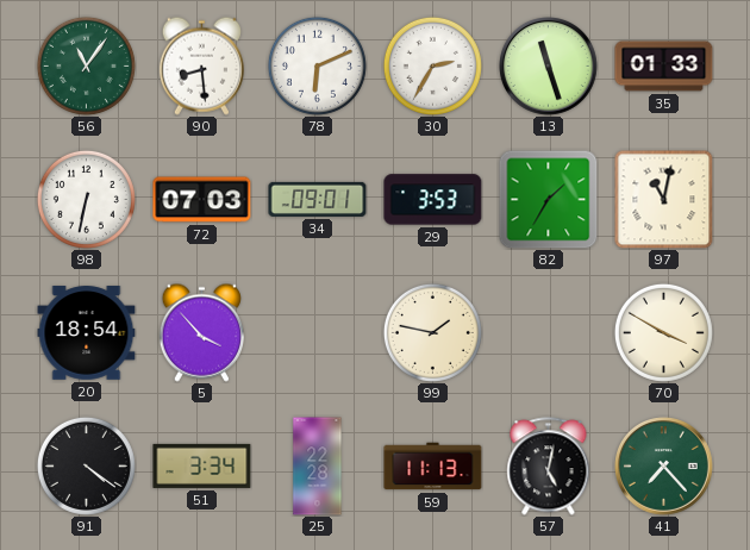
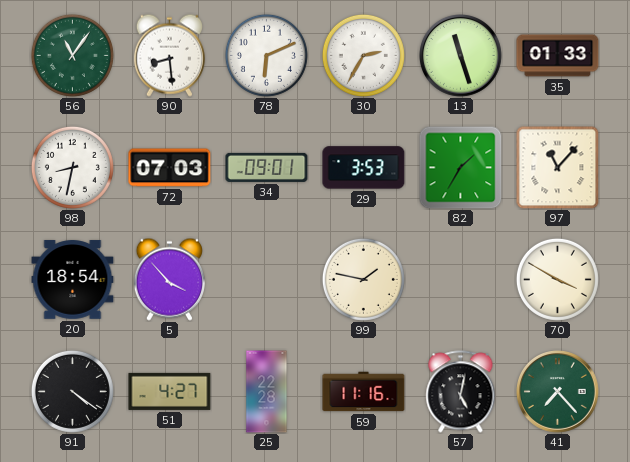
98: 6:32 -> 8:32
97: 11:02 -> 11:07
51: 3:34 -> 4:27
59: 11:13 -> 11:16
